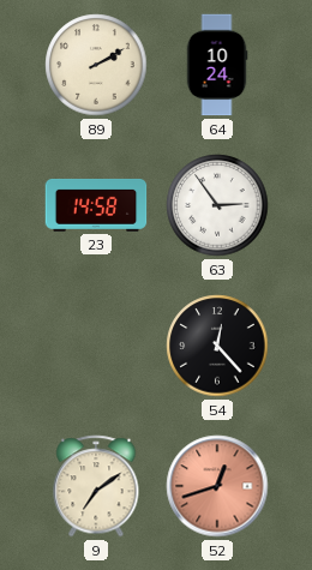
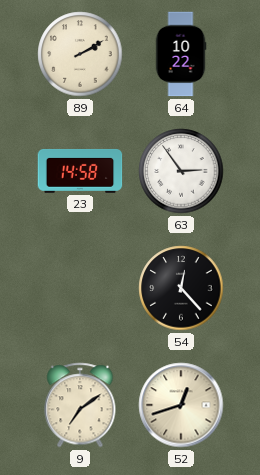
64: 10:24 -> 10:22
52 dial: salmon -> cream
